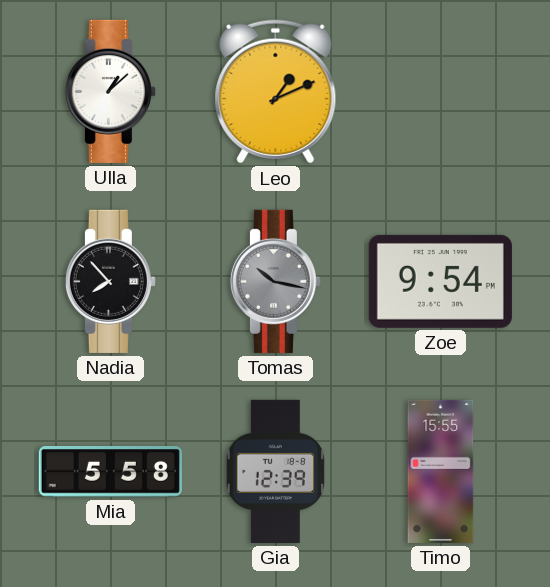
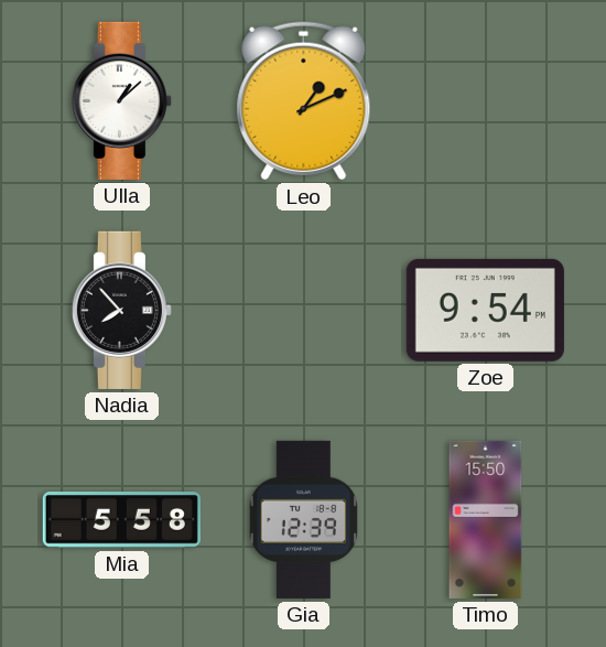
Tomas: 10:17 -> none
Timo: 15:55 -> 15:50
